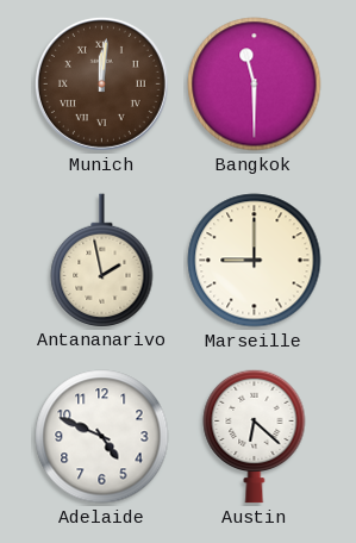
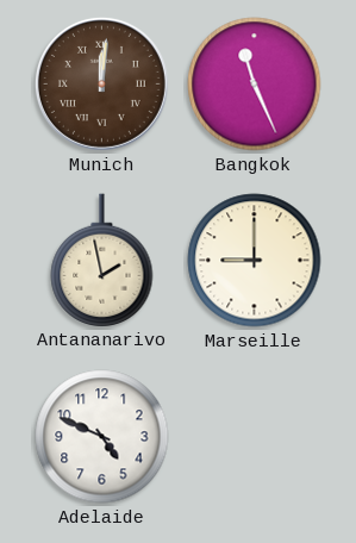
Bangkok: 11:30 -> 11:26
Austin: 6:22 -> none
